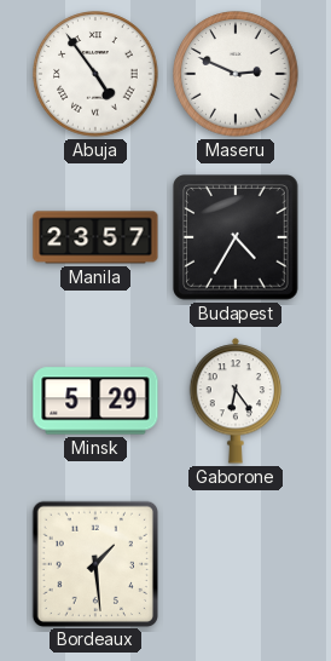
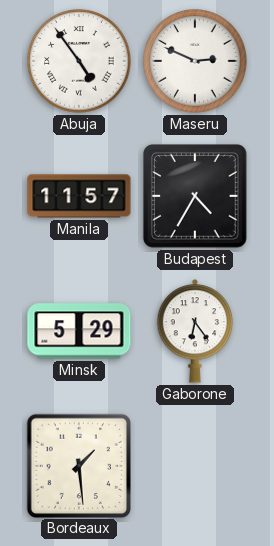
Manila: 23:57 -> 11:57
